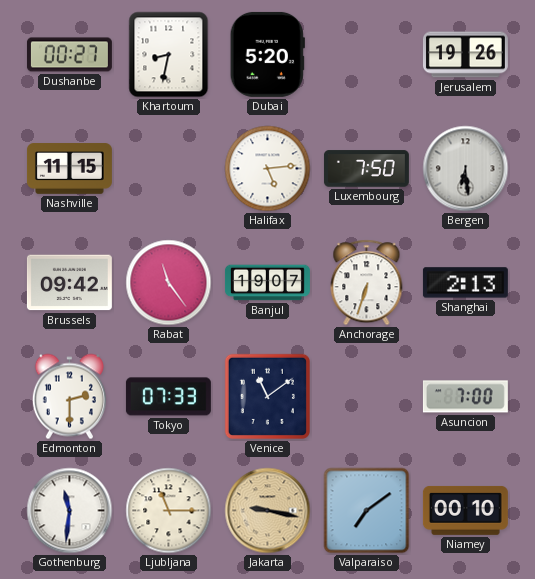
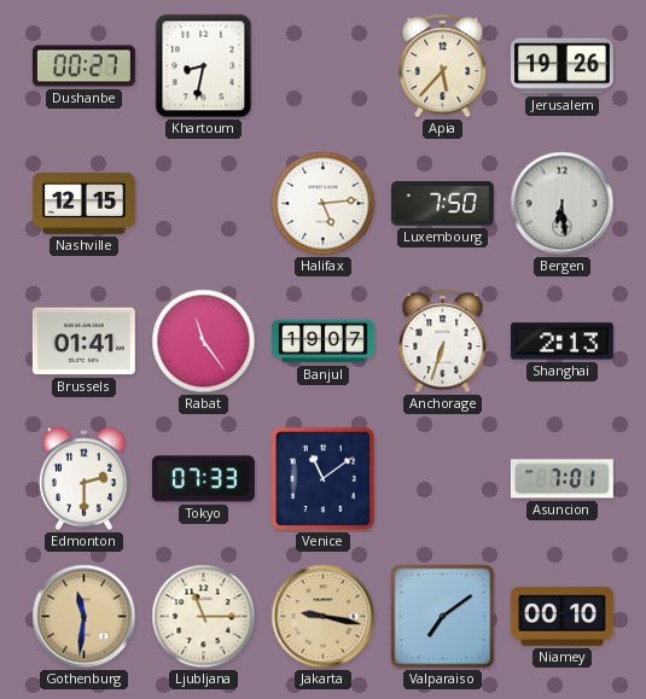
Dubai: 5:20 -> none
Apia: none -> 5:37
Nashville: 11:15 -> 12:15
Brussels: 09:42 -> 01:41
Asuncion: 7:00 -> 7:01
Gothenburg dial: white -> champagne
